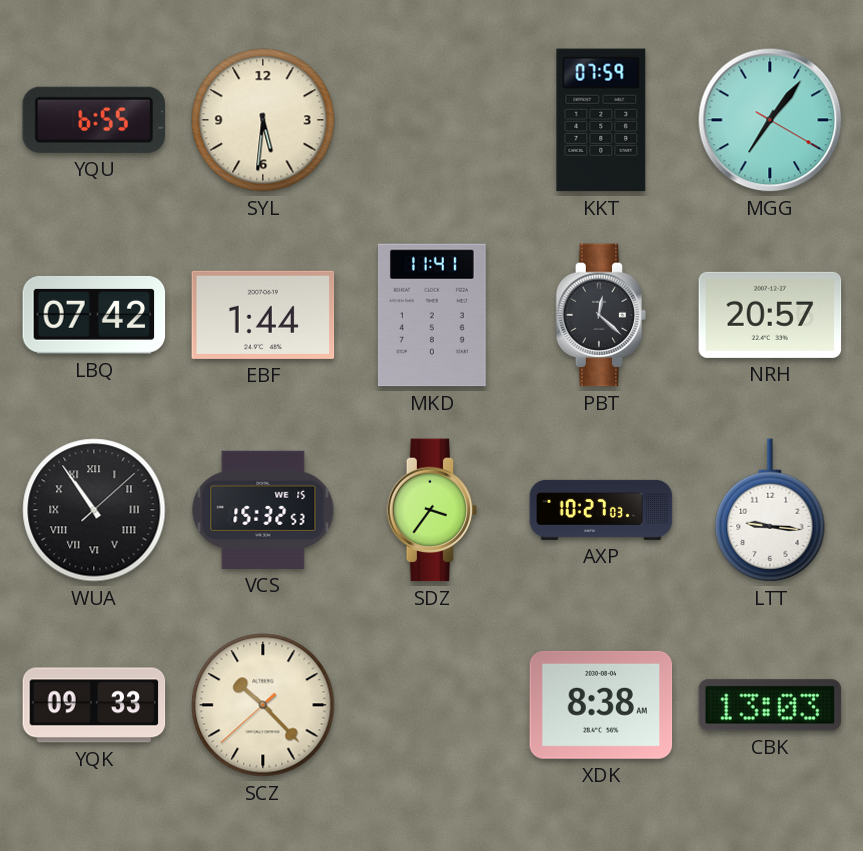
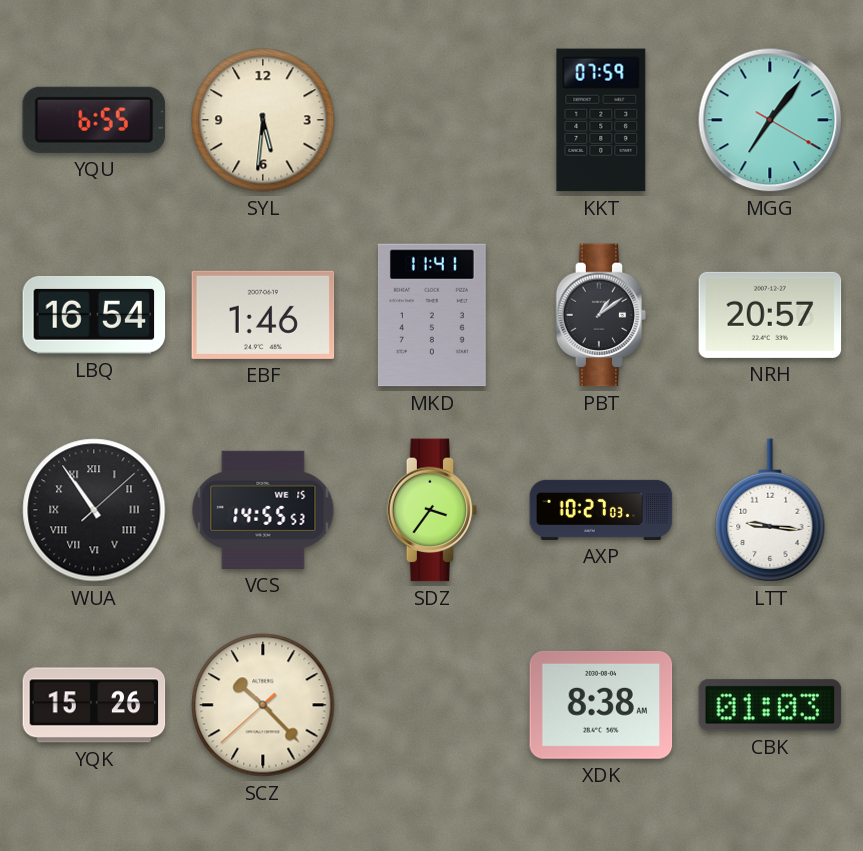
LBQ: 07:42 -> 16:54
EBF: 1:44 -> 1:46
PBT: 12:22 -> 1:09
VCS: 15:32 -> 14:55
YQK: 09:33 -> 15:26
CBK: 13:03 -> 01:03
